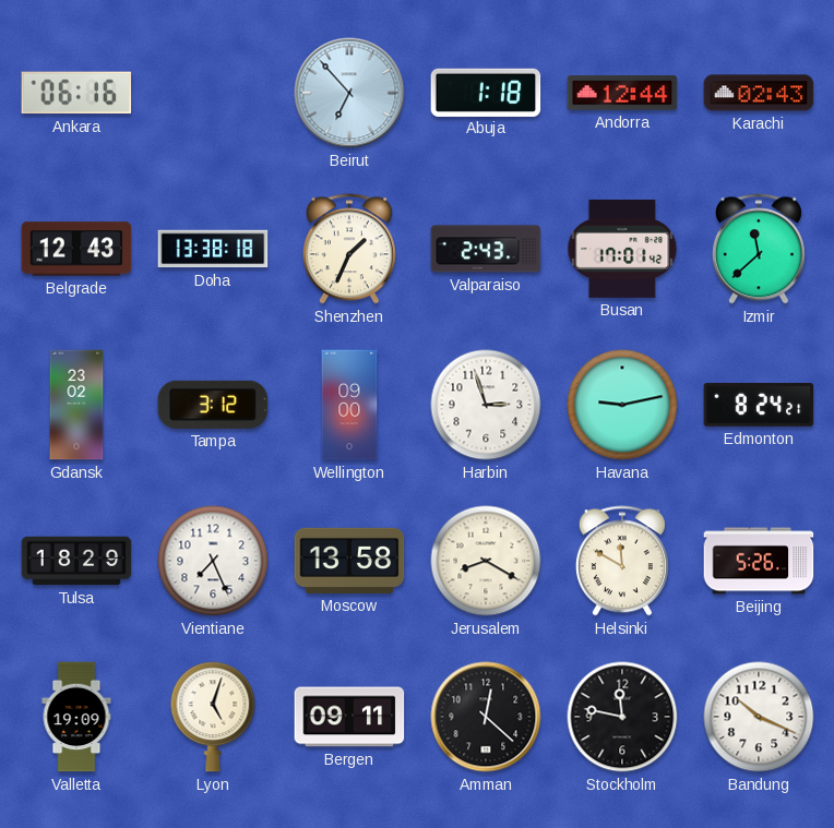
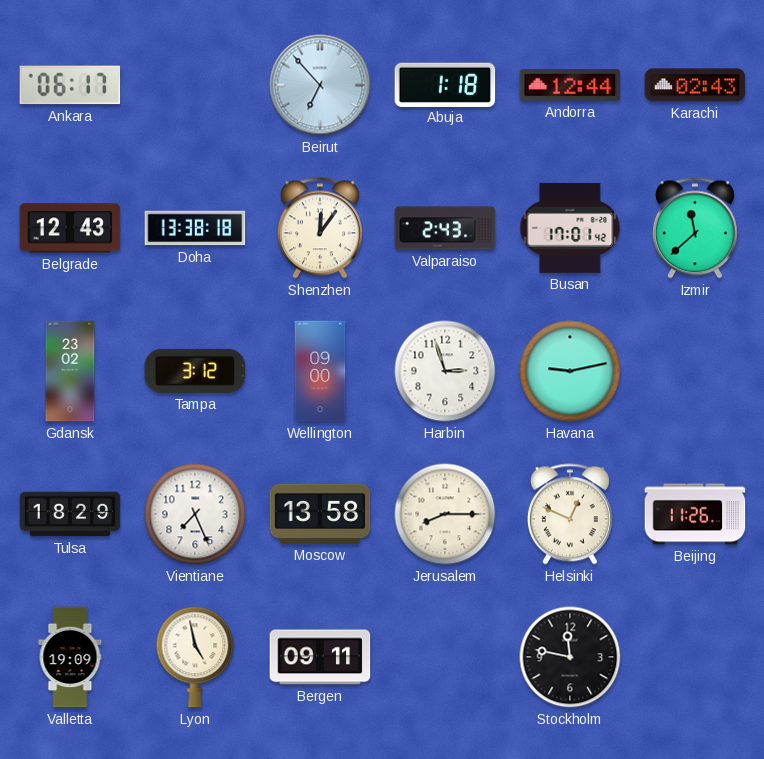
Ankara: 06:16 -> 06:17
Shenzhen: 1:34 -> 12:06
Edmonton: 8:24 -> none
Jerusalem: 8:20 -> 8:15
Helsinki: 11:50 -> 12:49
Beijing: 5:26 -> 11:26
Lyon: 5:03 -> 4:58
Amman: 12:22 -> none
Bandung: 10:19 -> none
